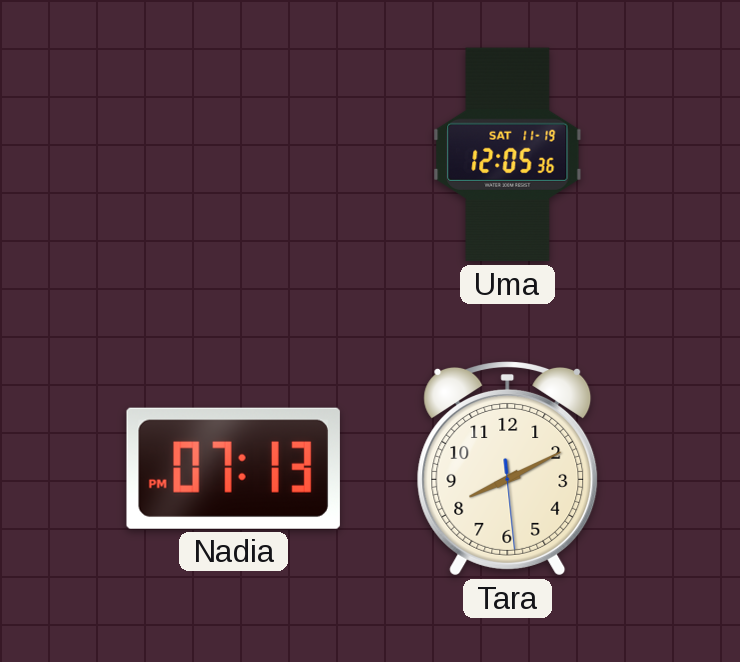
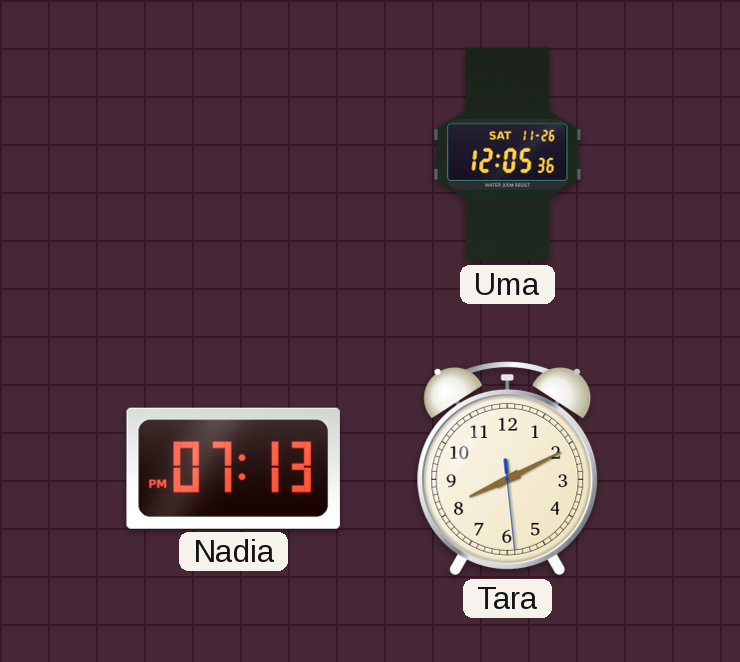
Uma date: SAT 11-19 -> SAT 11-26
